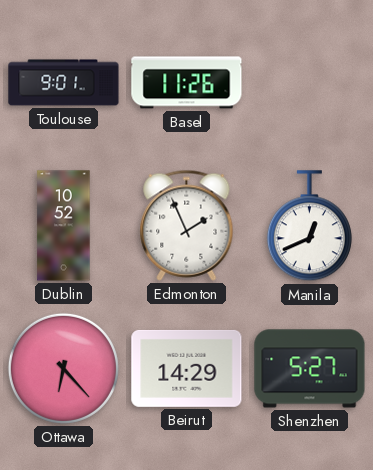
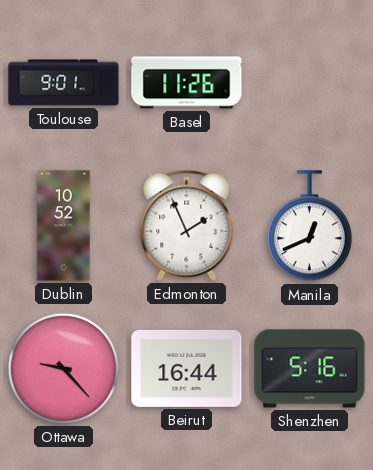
Ottawa: 6:23 -> 9:23
Beirut: 14:29 -> 16:44
Shenzhen: 5:27 -> 5:16
